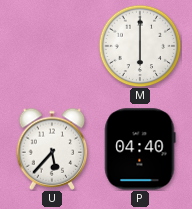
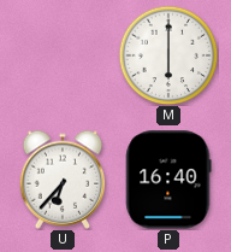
U: 5:37 -> 6:37
P: 04:40 -> 16:40
